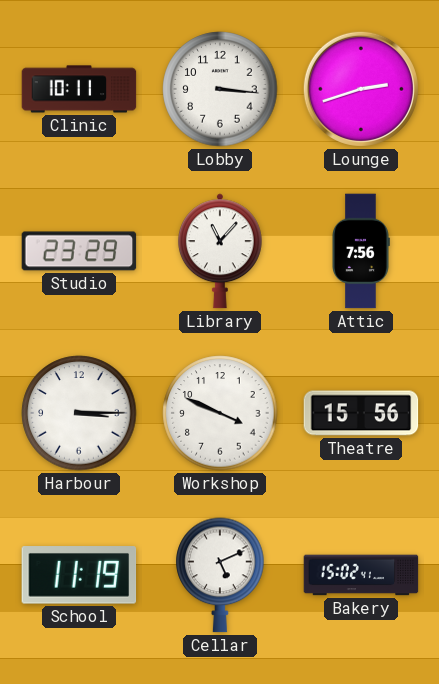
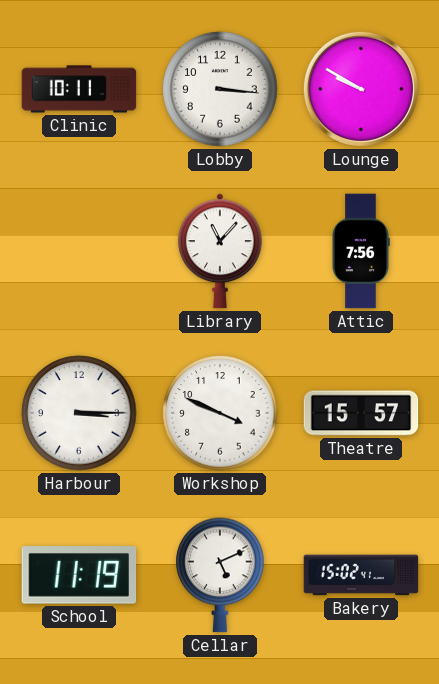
Lounge: 2:42 -> 9:50
Studio: 23:29 -> none
Theatre: 15:56 -> 15:57
